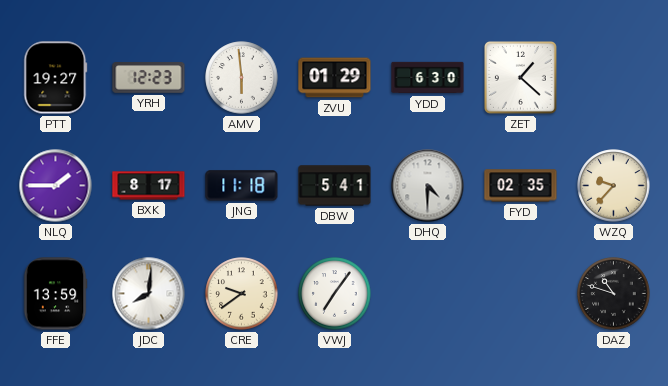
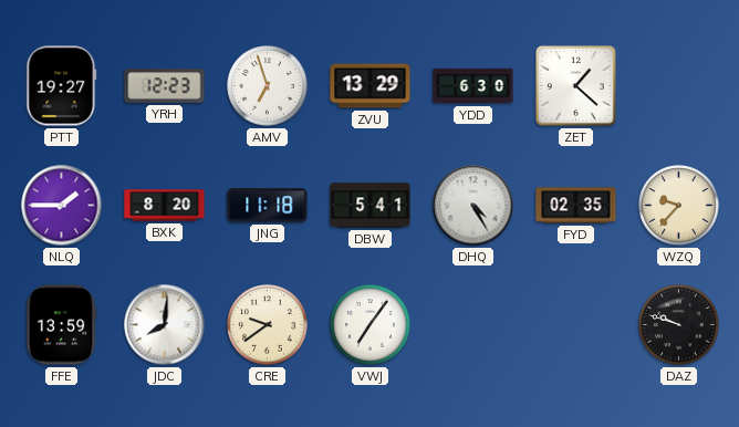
AMV: 5:59 -> 6:57
ZVU: 01:29 -> 13:29
BXK: 8:17 -> 8:20
DHQ: 4:30 -> 4:25
DAZ: 10:48 -> 9:48
